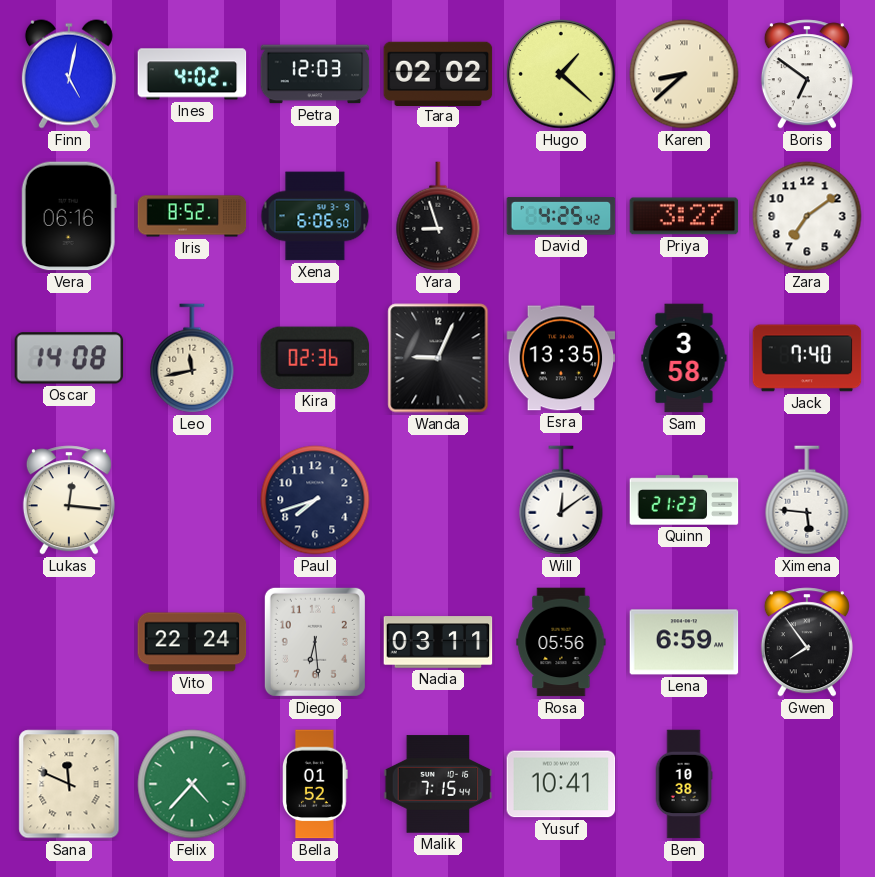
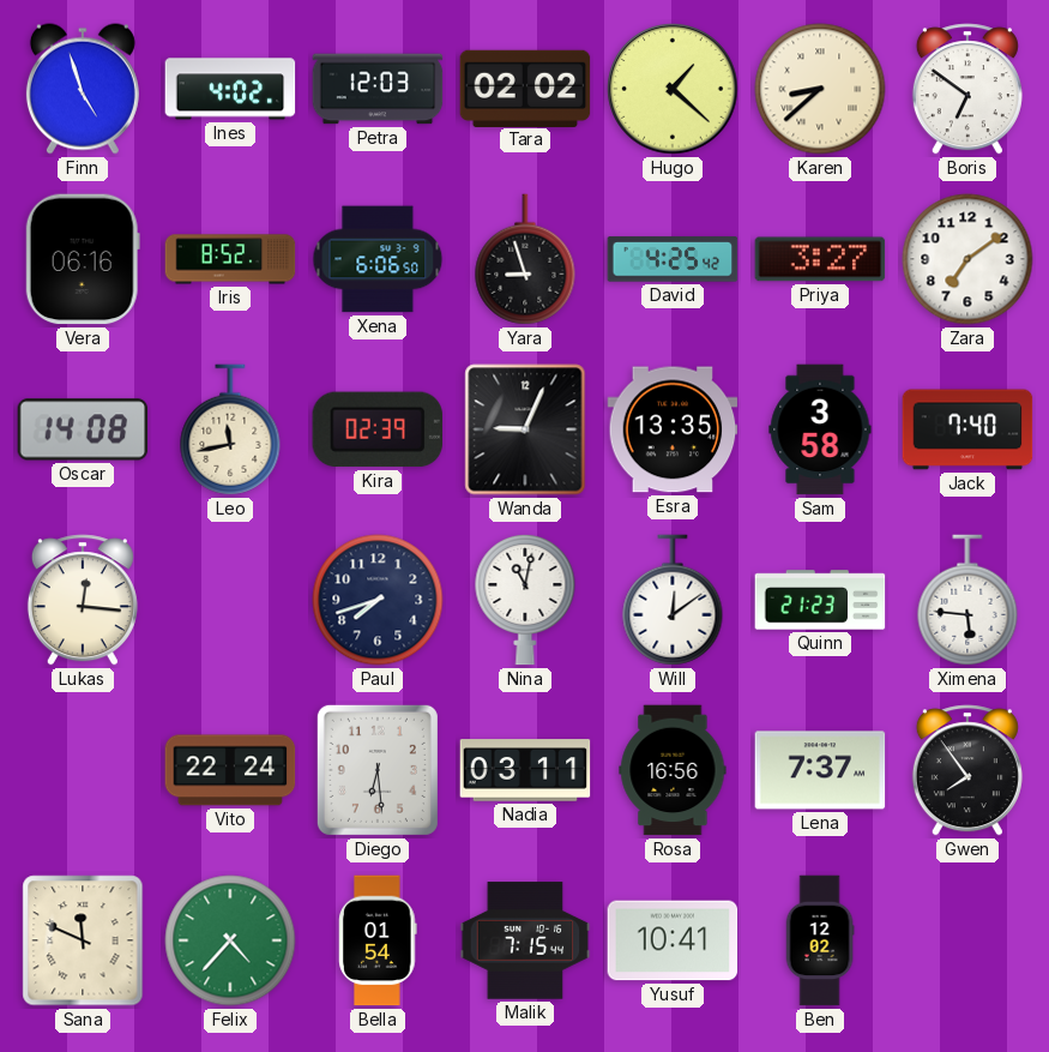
Finn: 5:02 -> 4:57
Kira: 02:36 -> 02:39
Nina: none -> 11:02
Rosa: 05:56 -> 16:56
Lena: 6:59 -> 7:37
Bella: 01:52 -> 01:54
Ben: 10:38 -> 12:02
